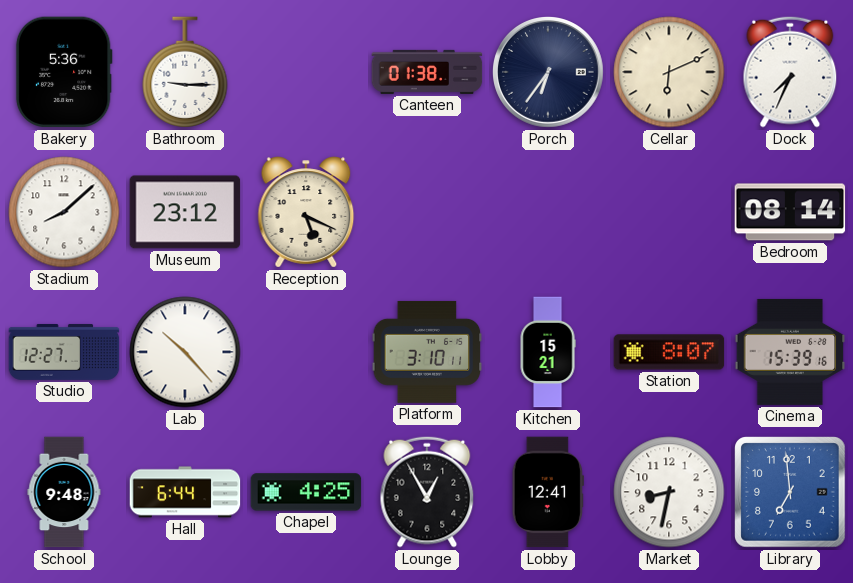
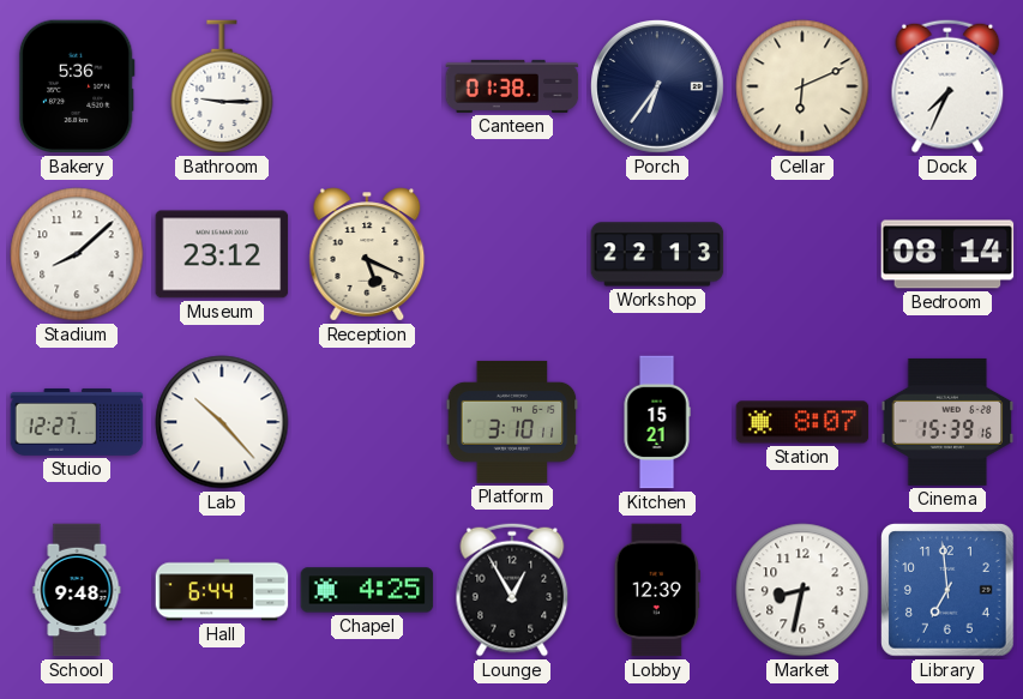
Workshop: none -> 22:13
Lobby: 12:41 -> 12:39
